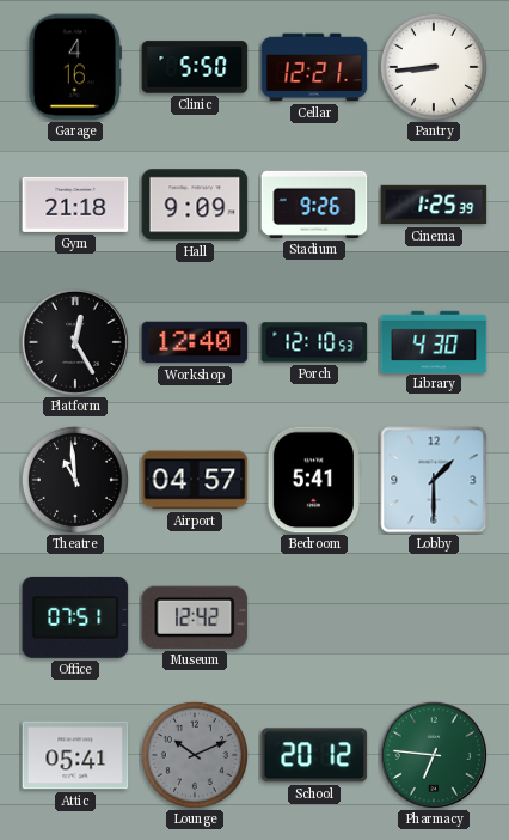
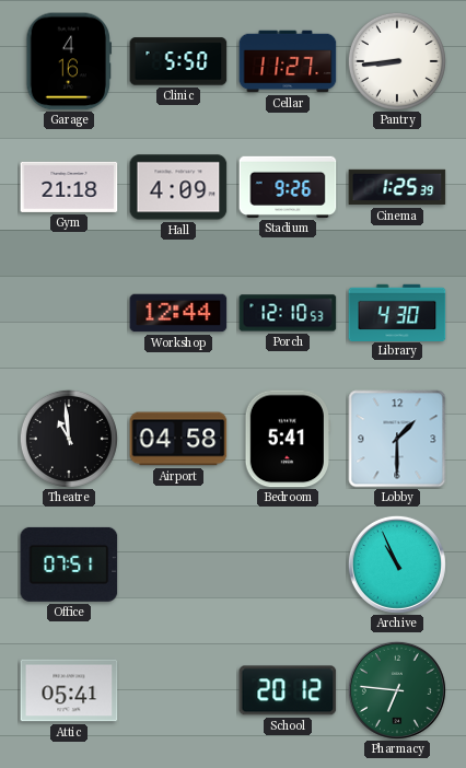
Cellar: 12:21 -> 11:27
Hall: 9:09 -> 4:09
Platform: 12:25 -> none
Workshop: 12:40 -> 12:44
Airport: 04:57 -> 04:58
Museum: 12:42 -> none
Archive: none -> 10:56
Lounge: 10:11 -> none
